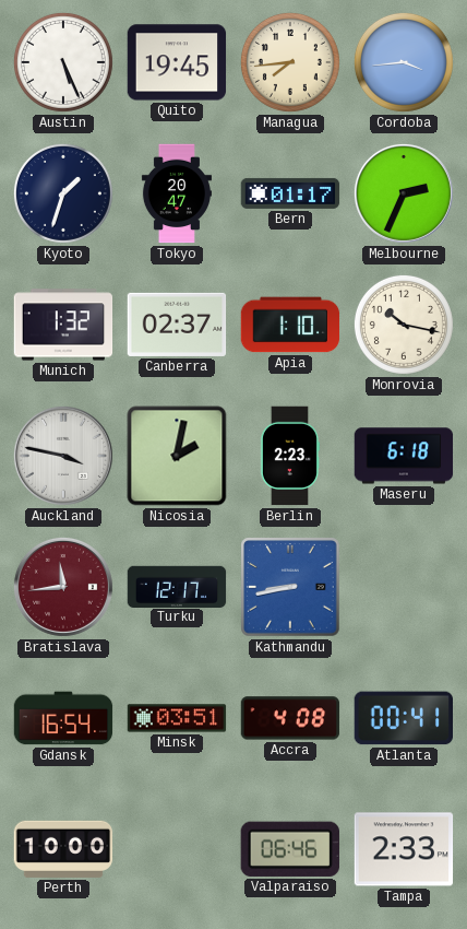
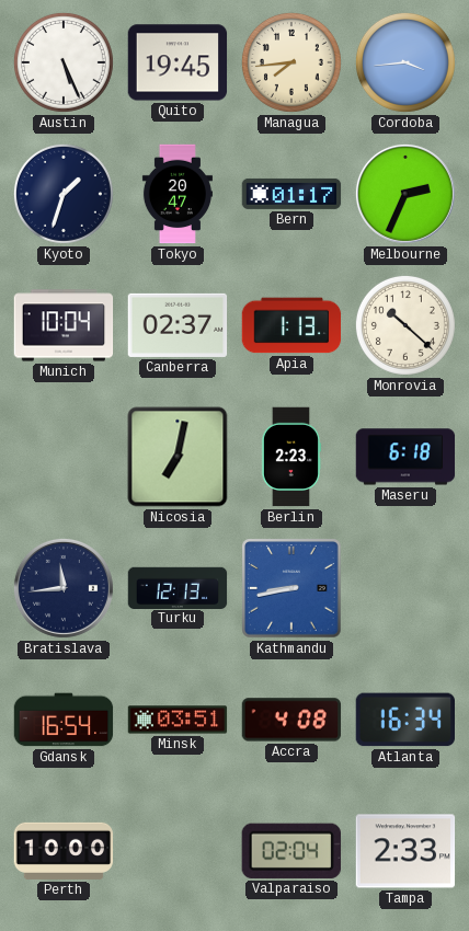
Munich: 1:32 -> 10:04
Apia: 1:10 -> 1:13
Monrovia: 10:17 -> 10:22
Auckland: 3:47 -> none
Nicosia: 2:02 -> 7:02
Bratislava dial: burgundy -> navy
Turku: 12:17 -> 12:13
Atlanta: 00:41 -> 16:34
Valparaiso: 06:46 -> 02:04
